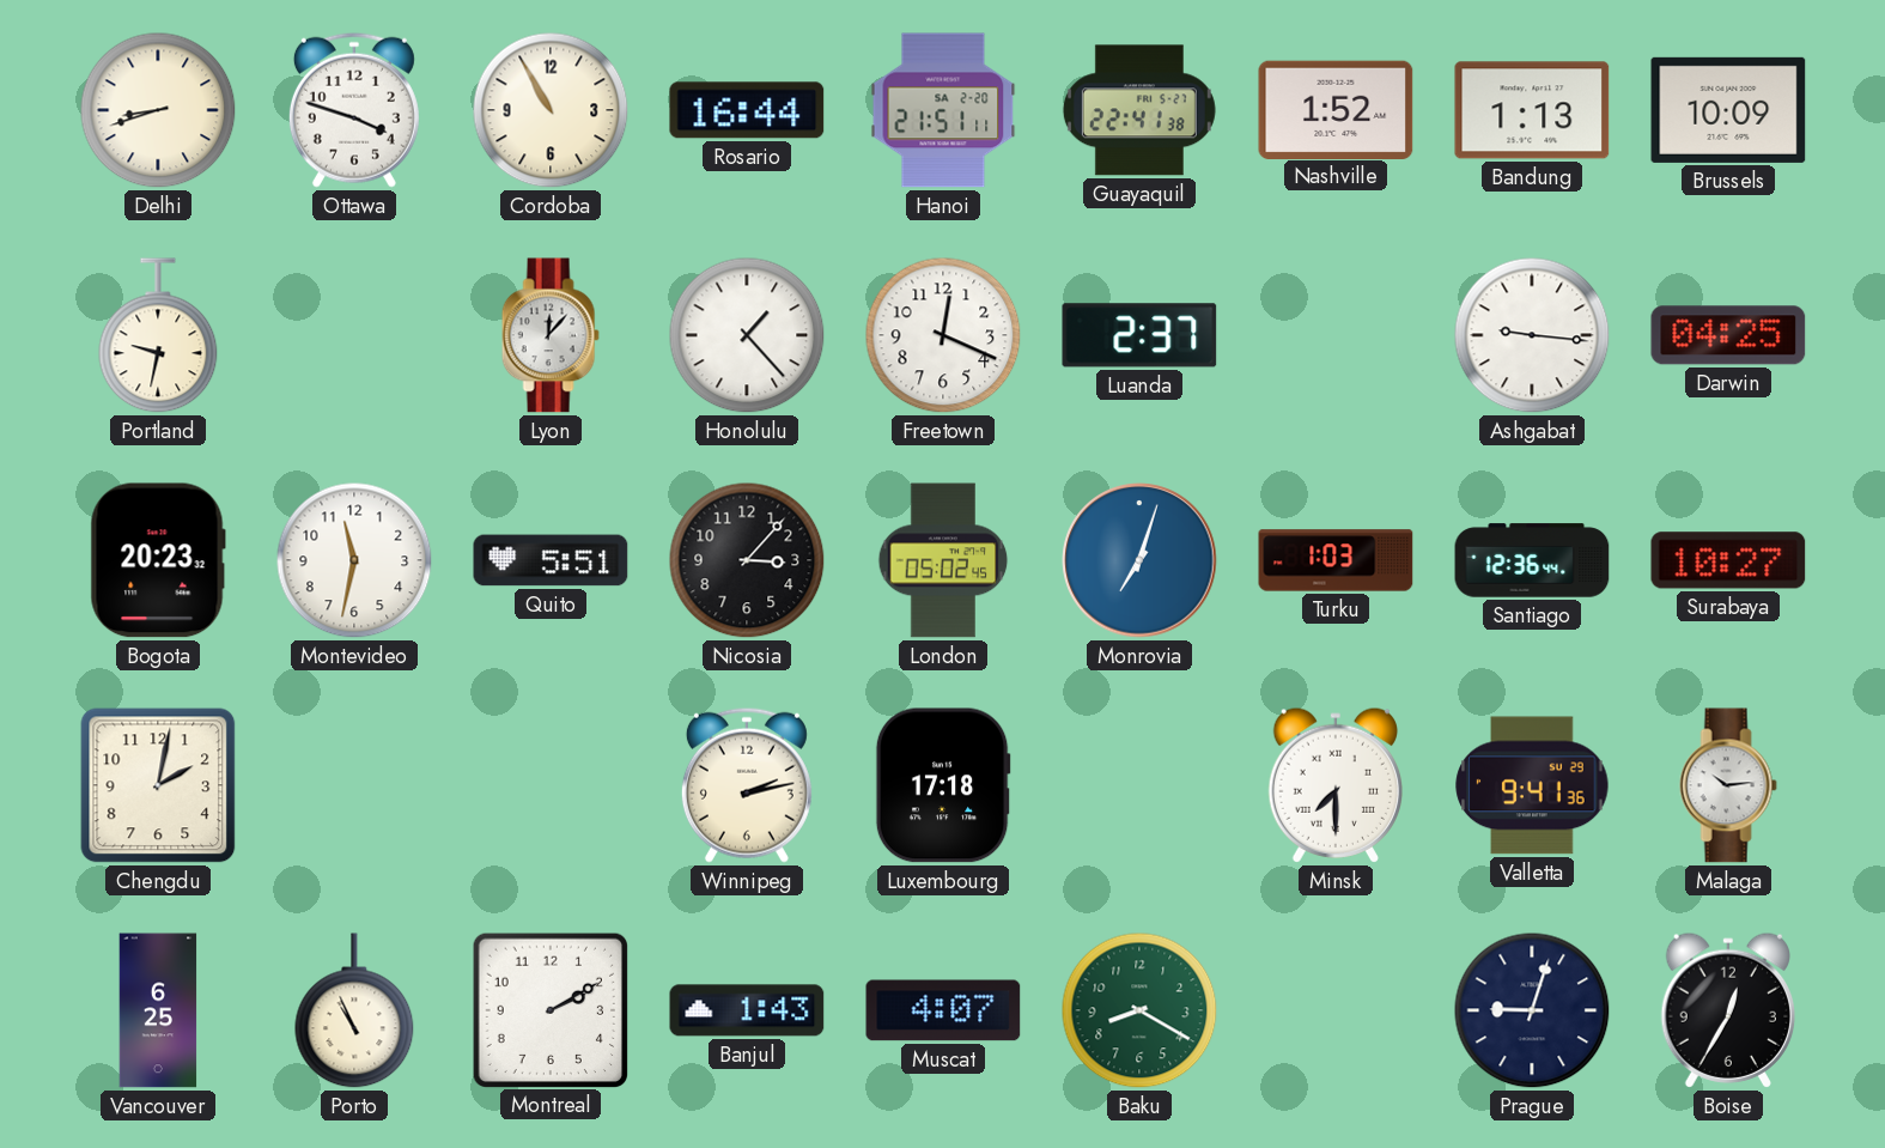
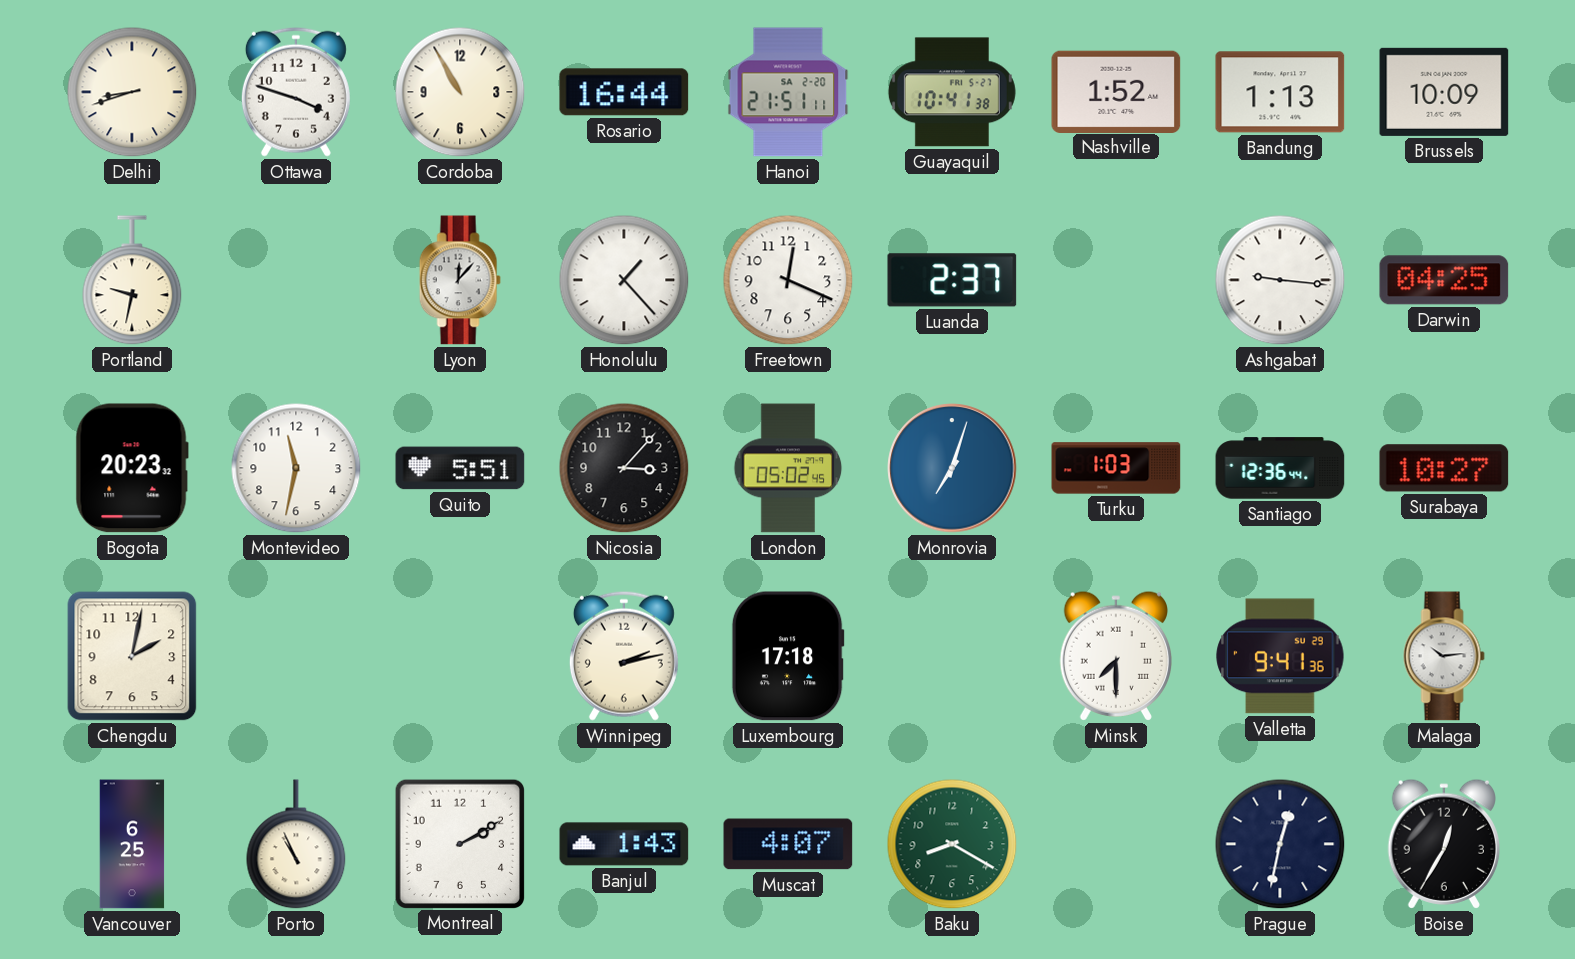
Guayaquil: 22:41 -> 10:41
Prague: 9:03 -> 12:32
